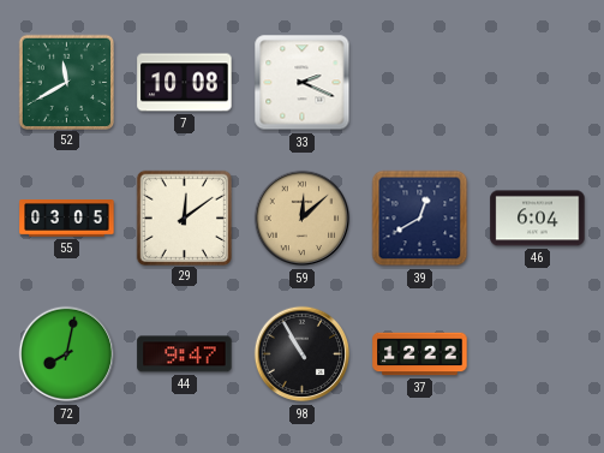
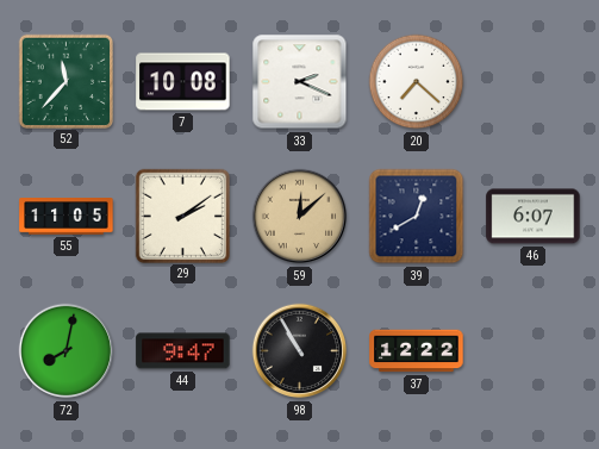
52: 11:40 -> 11:37
20: none -> 7:22
55: 03:05 -> 11:05
29: 12:09 -> 2:09
46: 6:04 -> 6:07
